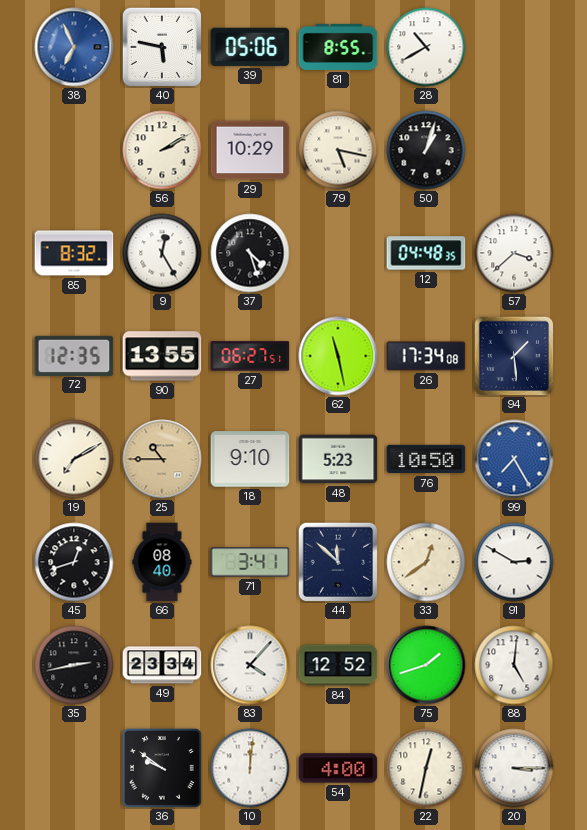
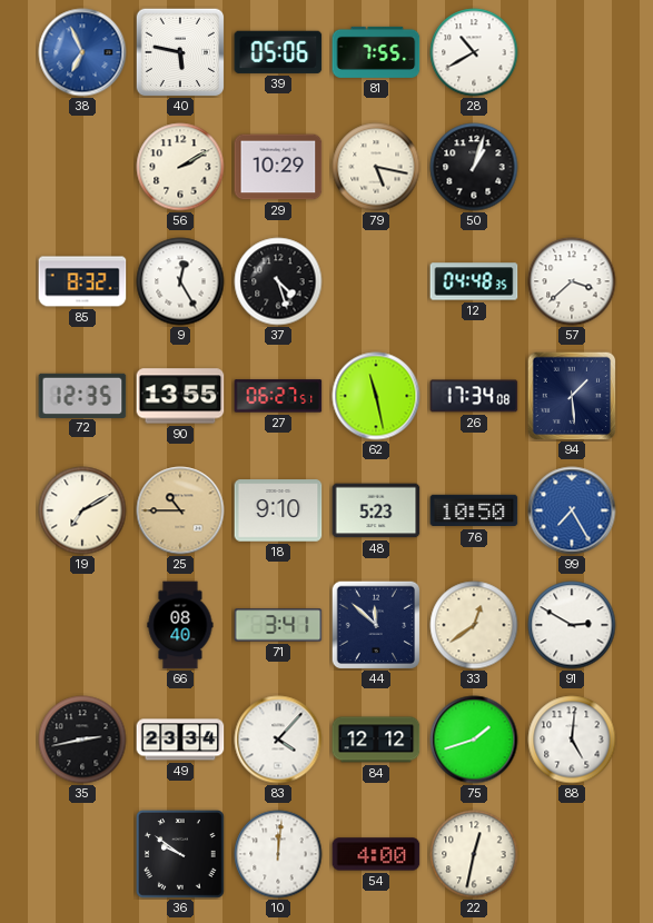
81: 8:55 -> 7:55
45: 12:42 -> none
84: 12:52 -> 12:12
20: 3:15 -> none
